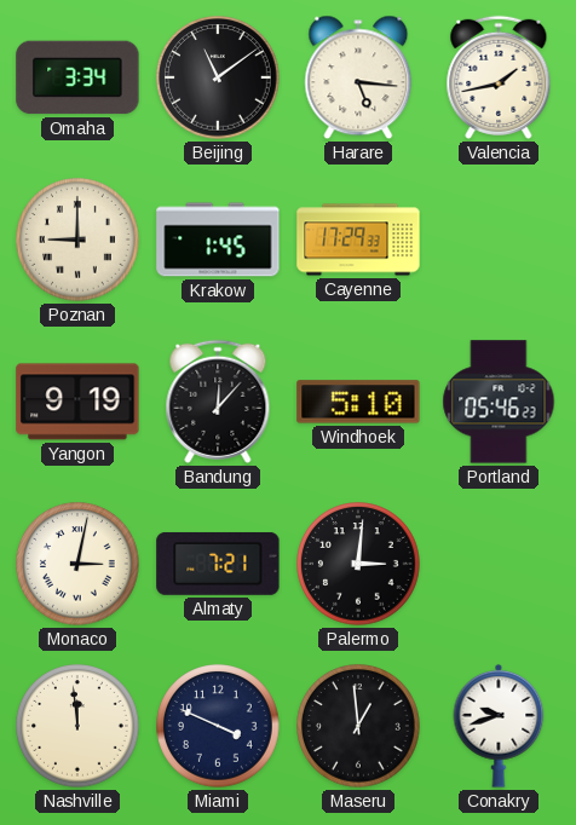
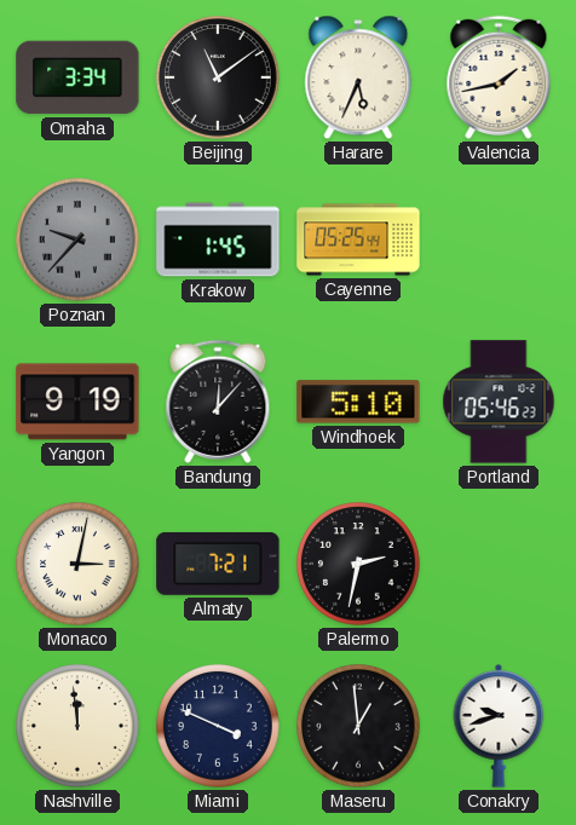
Harare: 5:16 -> 5:34
Poznan: 9:00 -> 9:37
Poznan dial: cream -> grey
Cayenne: 17:29 -> 05:25
Palermo: 3:01 -> 2:32
